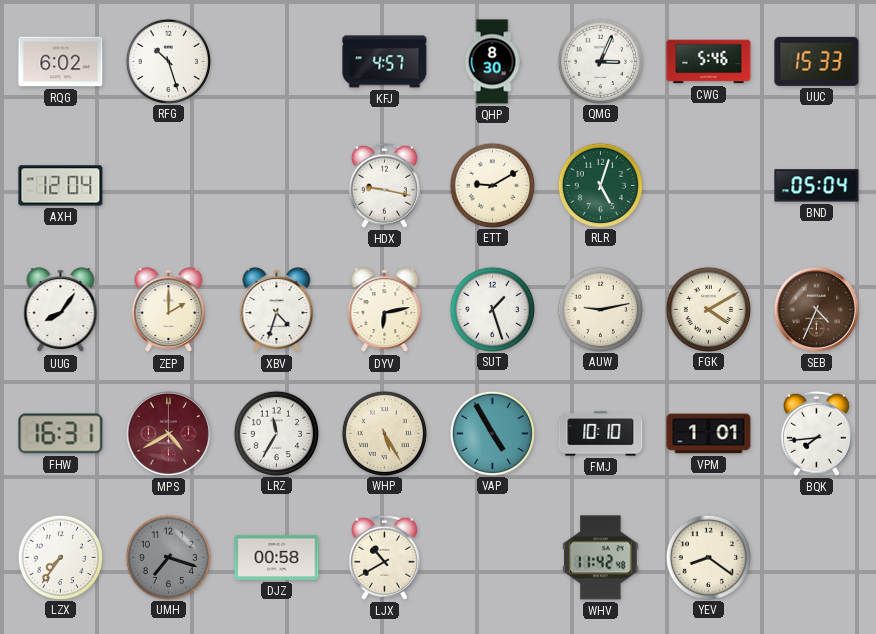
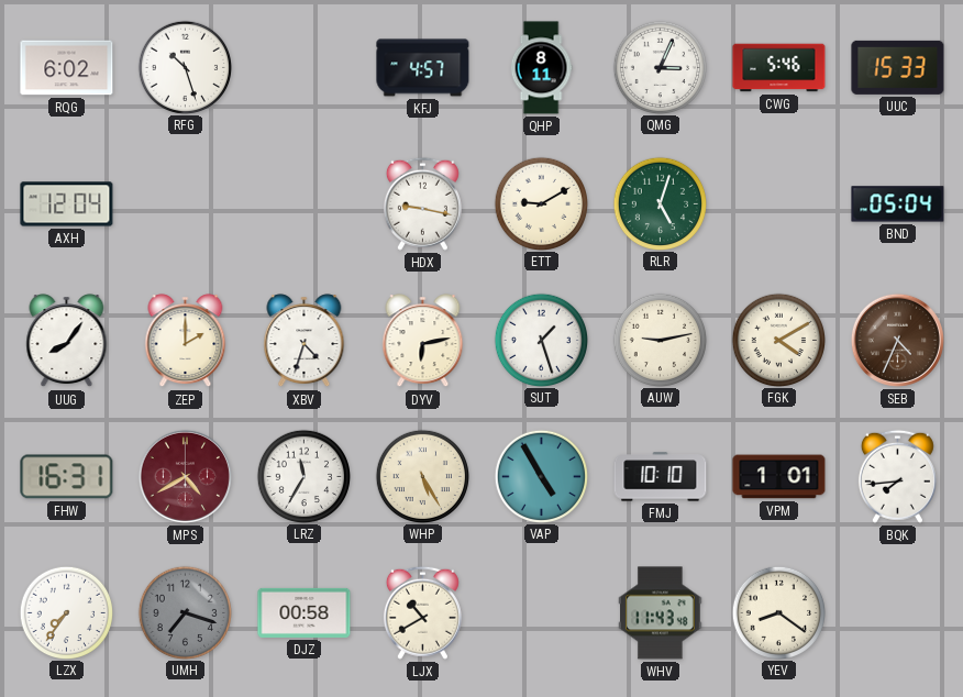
QHP: 8:30 -> 8:11
WHV: 11:42 -> 11:43
